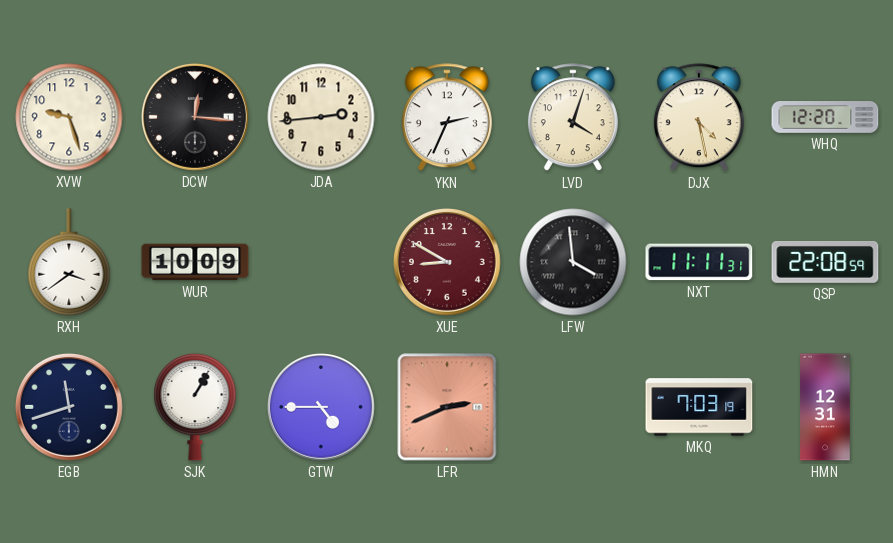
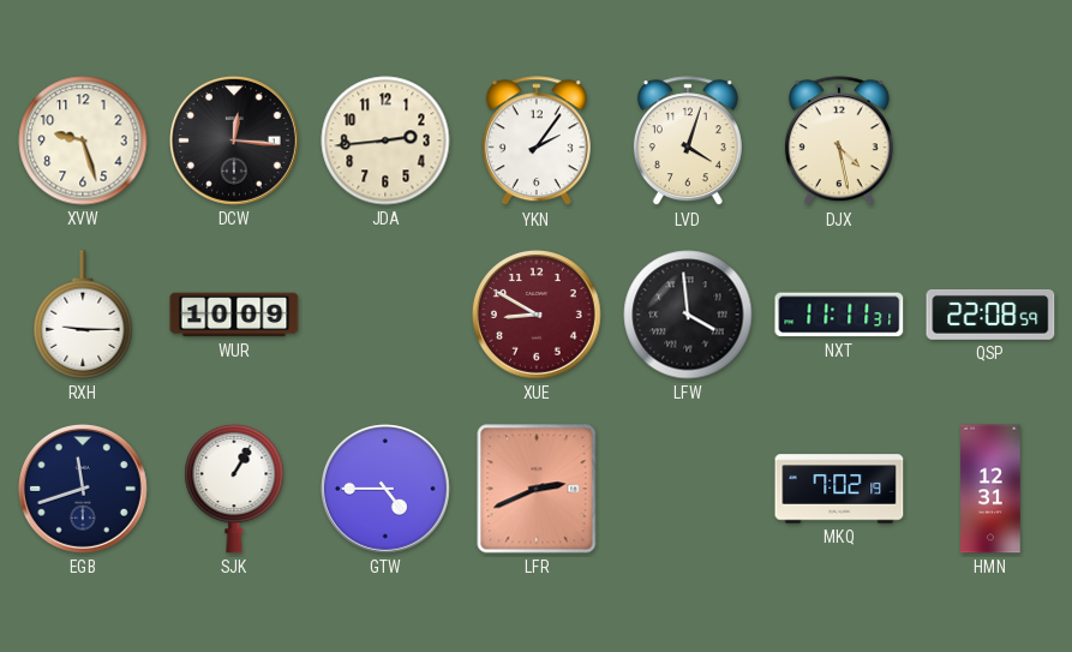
YKN: 2:34 -> 2:06
WHQ: 12:20 -> none
RXH: 3:39 -> 9:15
MKQ: 7:03 -> 7:02
